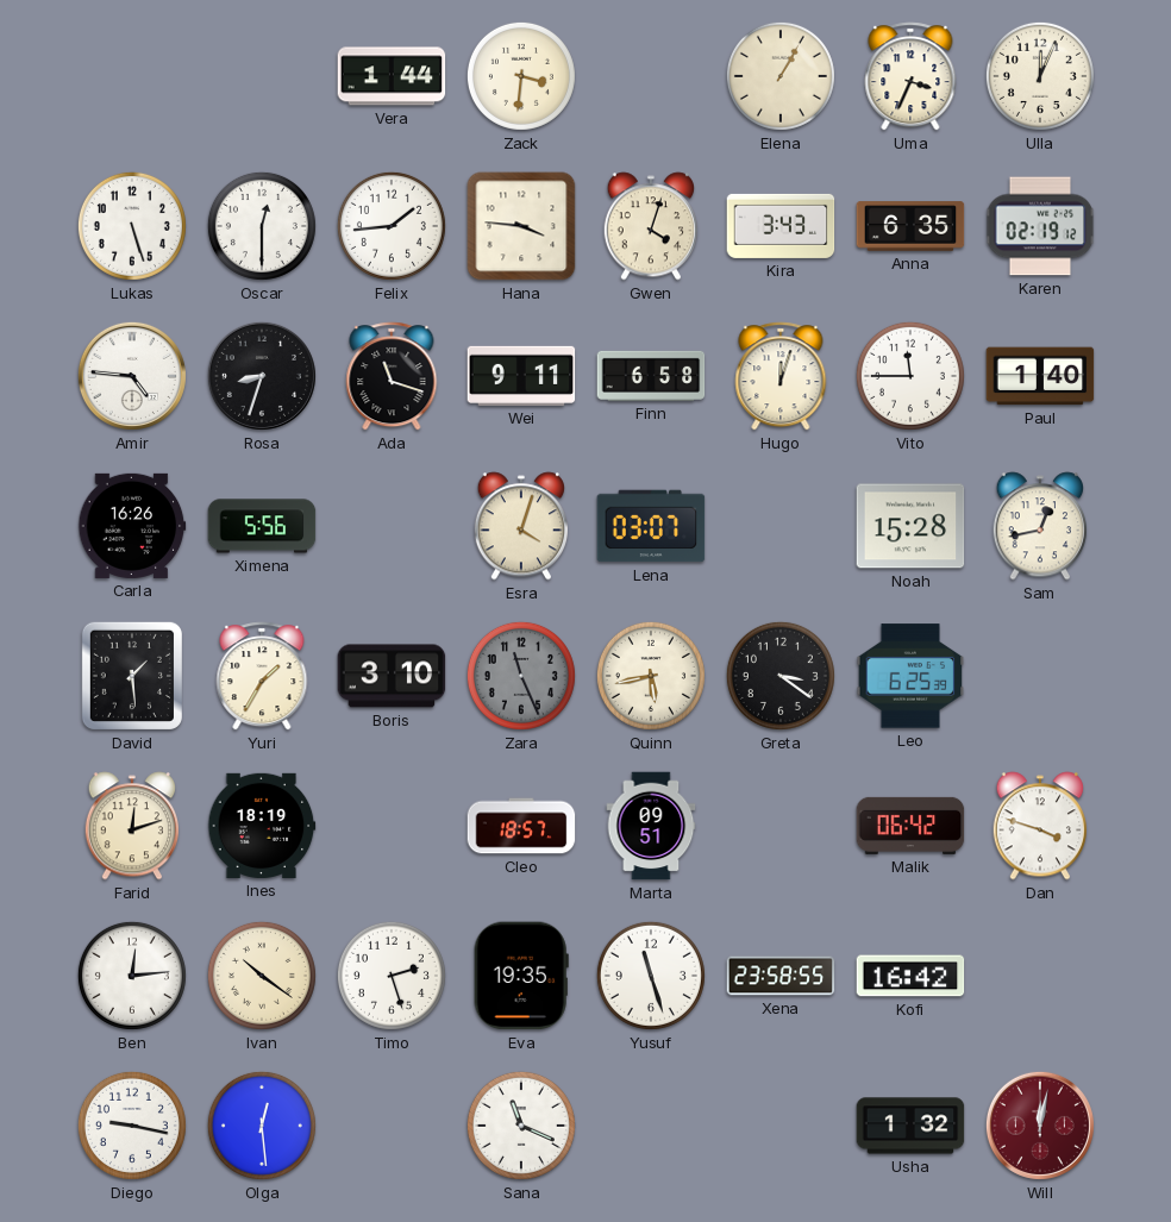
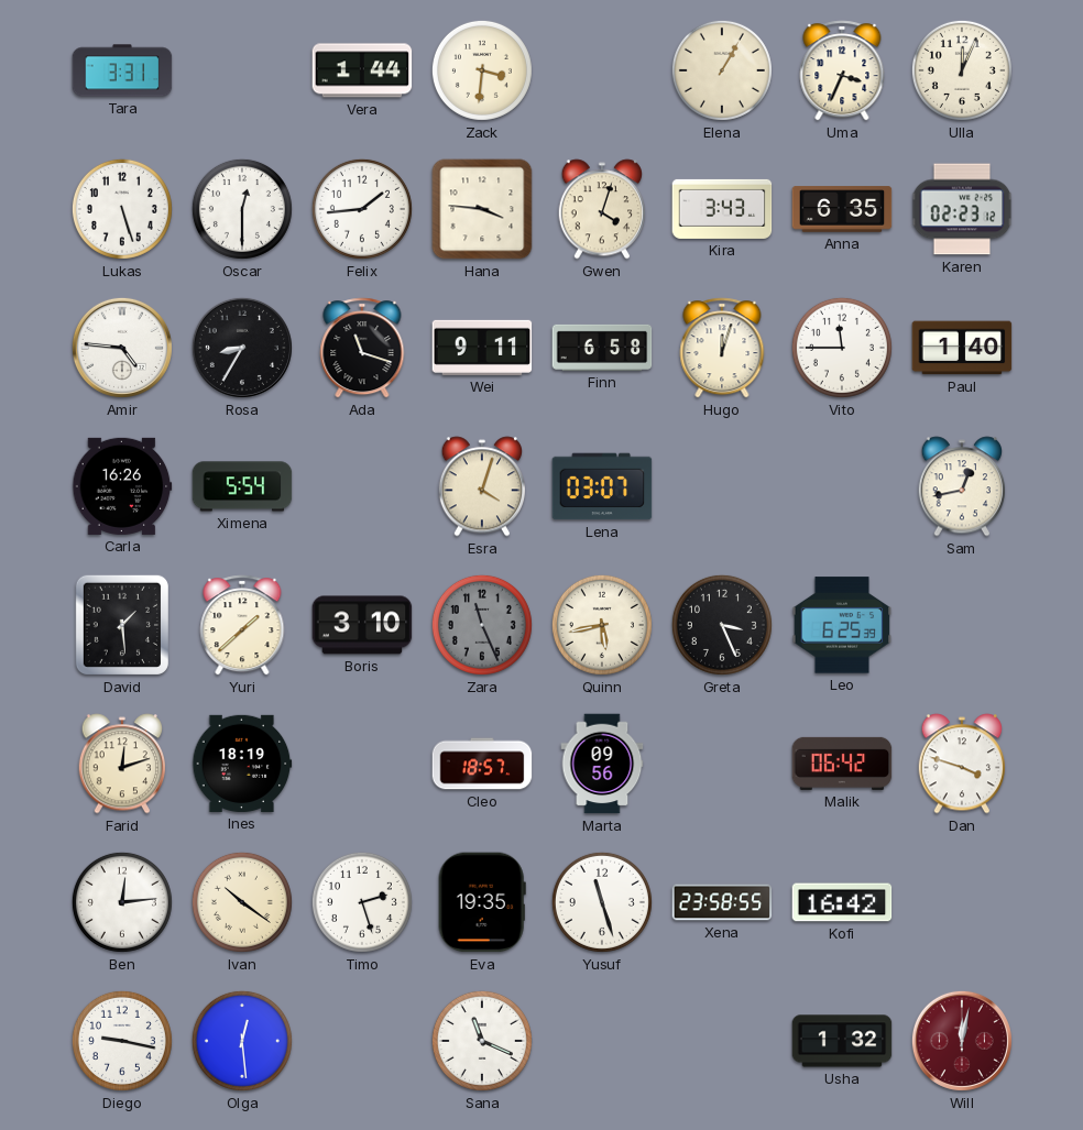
Tara: none -> 3:31
Karen: 02:19 -> 02:23
Rosa: 8:33 -> 8:35
Ximena: 5:56 -> 5:54
Noah: 15:28 -> none
Yuri: 1:35 -> 1:38
Greta: 3:21 -> 3:26
Marta: 09:51 -> 09:56
